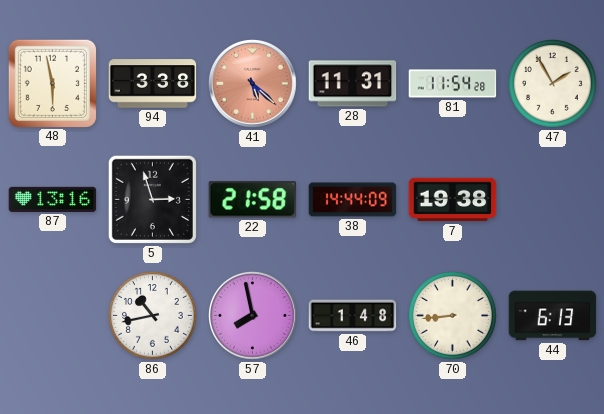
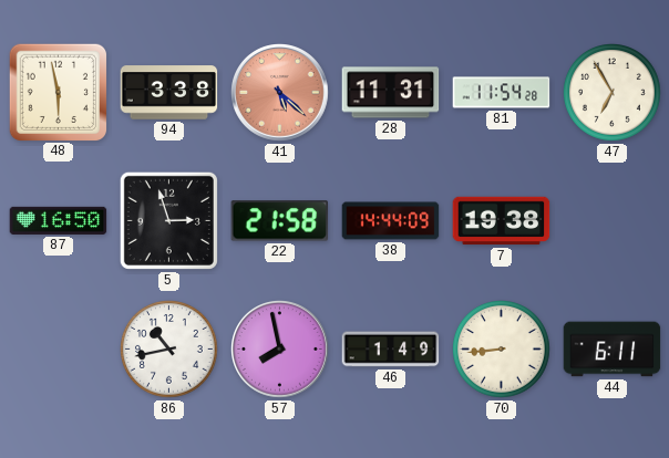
47: 1:55 -> 6:55
87: 13:16 -> 16:50
46: 1:48 -> 1:49
44: 6:13 -> 6:11
